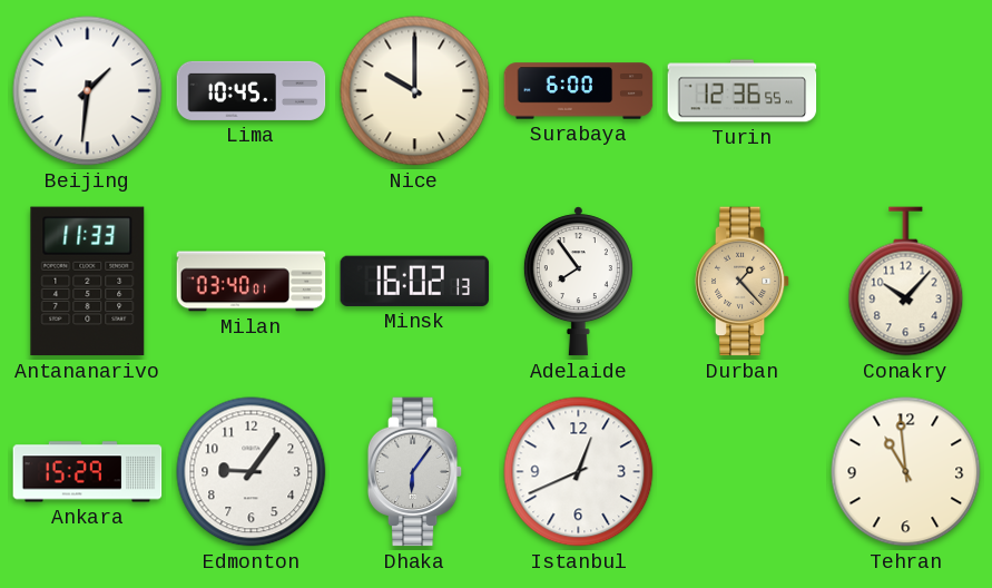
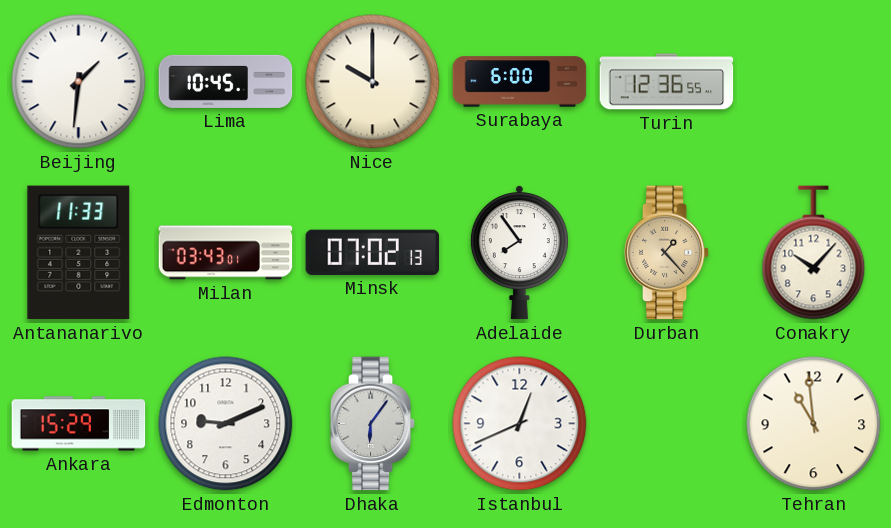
Milan: 03:40 -> 03:43
Minsk: 16:02 -> 07:02
Edmonton: 9:06 -> 9:11
